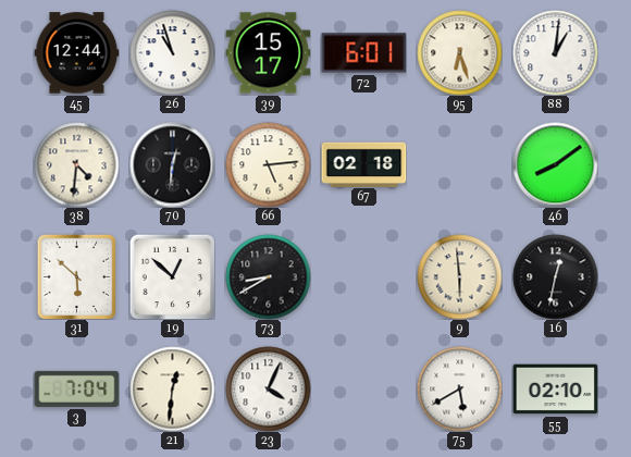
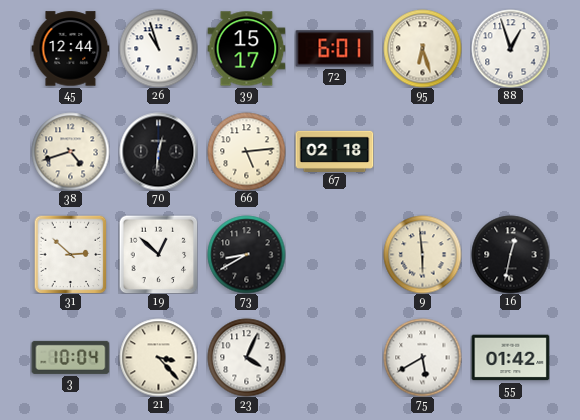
88: 1:01 -> 12:57
38: 4:31 -> 4:42
46: 8:09 -> none
31: 5:52 -> 2:52
3: 7:04 -> 10:04
21: 12:31 -> 3:23
55: 02:10 -> 01:42
